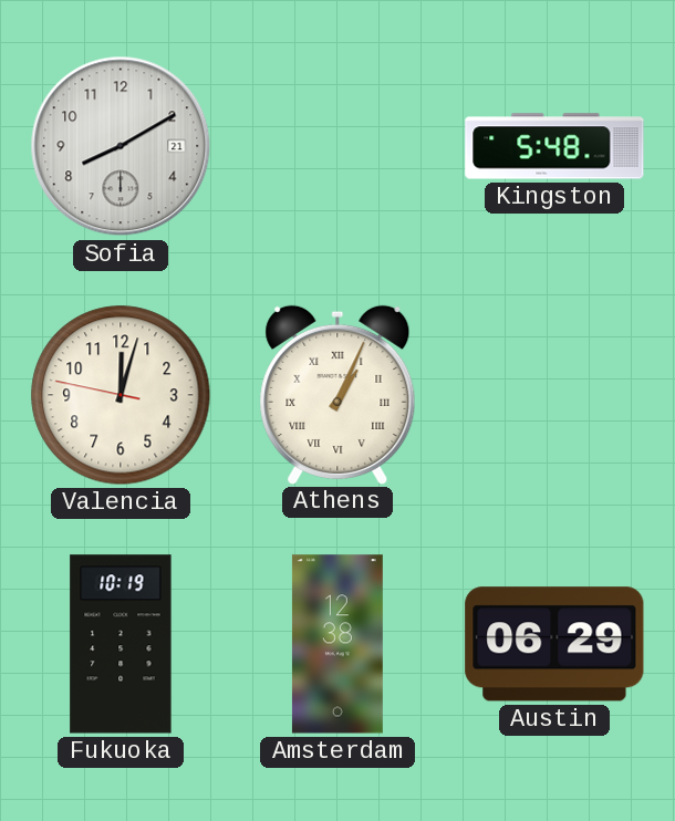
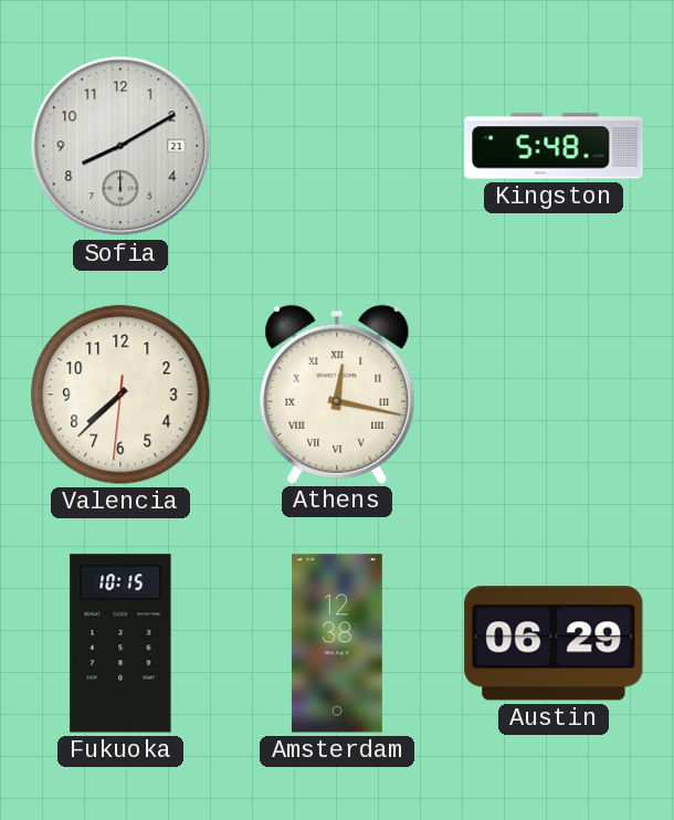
Valencia: 12:02 -> 7:37
Athens: 1:04 -> 12:17
Fukuoka: 10:19 -> 10:15
